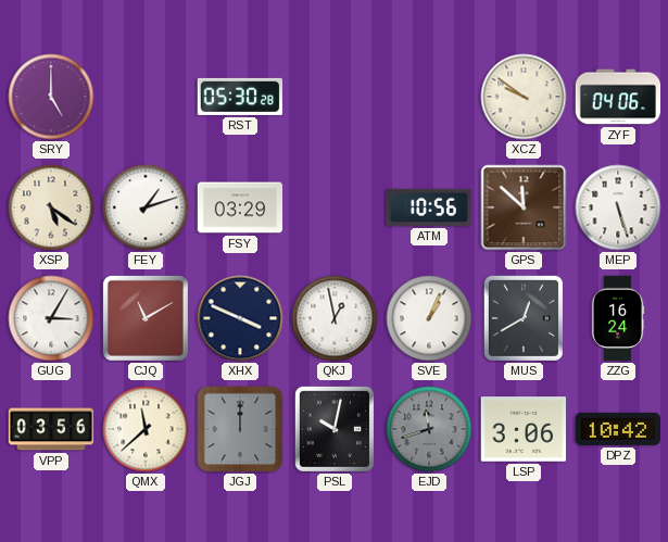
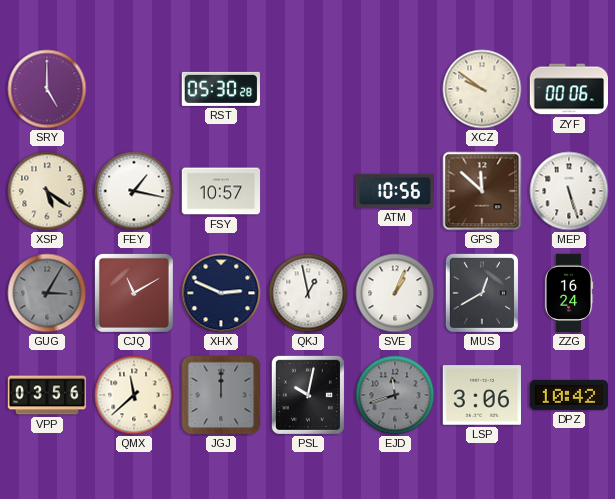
ZYF: 04:06 -> 00:06
FEY: 1:12 -> 1:17
FSY: 03:29 -> 10:57
GUG dial: white -> grey
XHX: 3:49 -> 2:49
